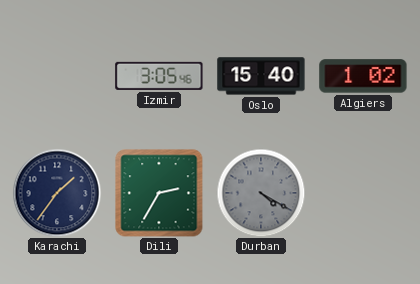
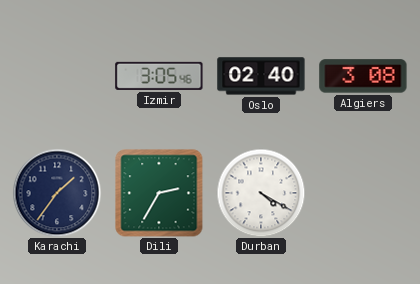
Oslo: 15:40 -> 02:40
Algiers: 1:02 -> 3:08
Durban dial: grey -> white
